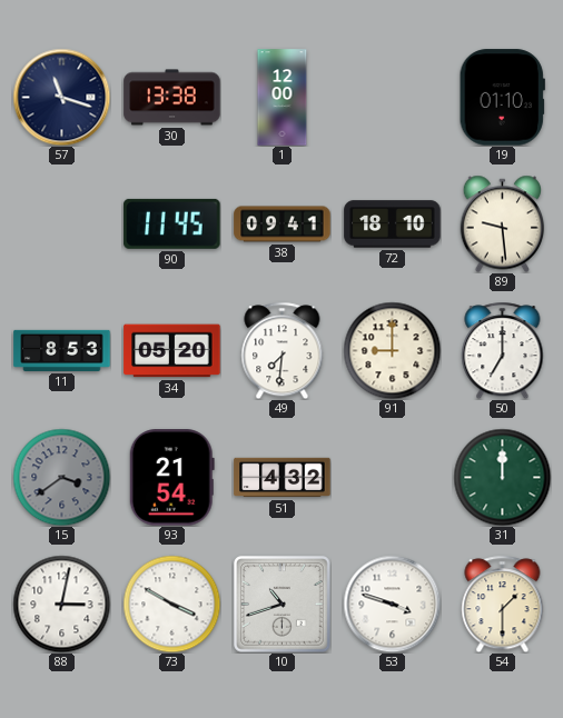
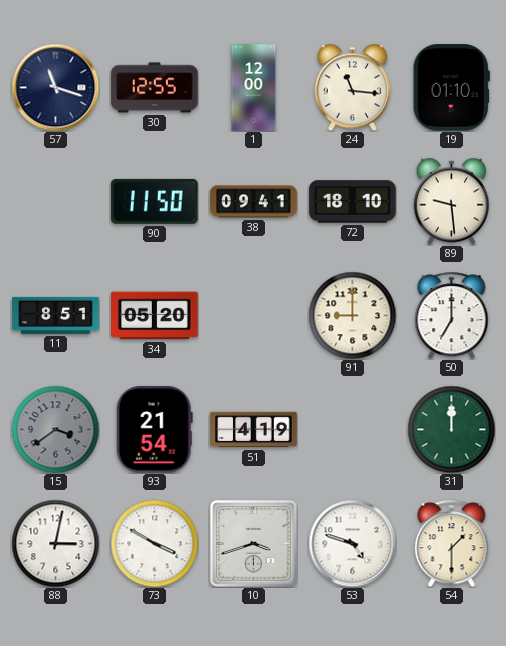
30: 13:38 -> 12:55
24: none -> 11:16
90: 11:45 -> 11:50
11: 8:53 -> 8:51
49: 7:31 -> none
51: 4:32 -> 4:19
10: 10:42 -> 3:42
53: 3:48 -> 4:48
